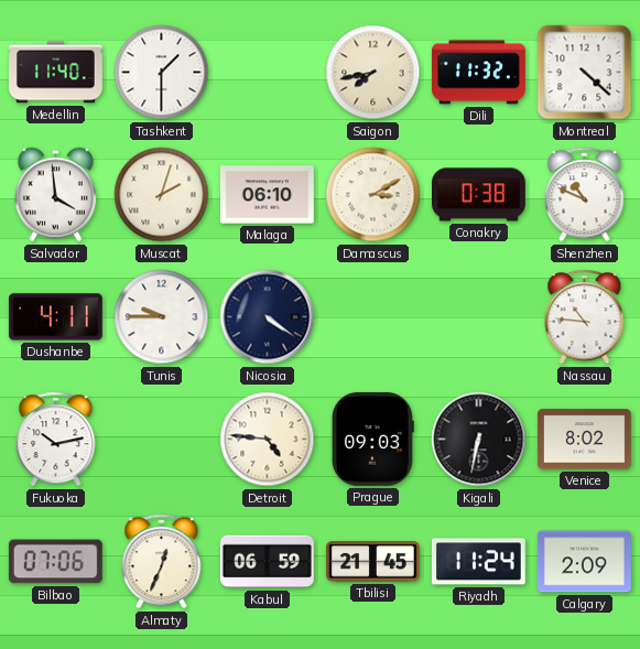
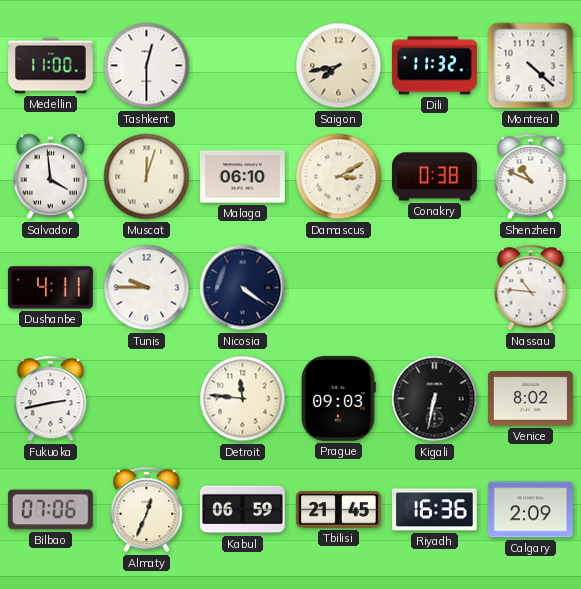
Medellin: 11:40 -> 11:00
Tashkent: 1:30 -> 12:30
Muscat: 2:03 -> 12:03
Fukuoka: 10:13 -> 2:43
Detroit: 4:46 -> 11:46
Riyadh: 11:24 -> 16:36
